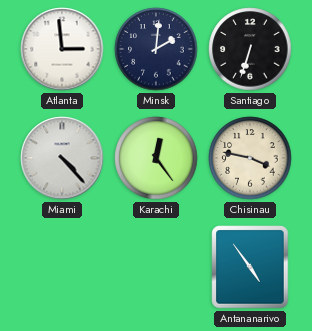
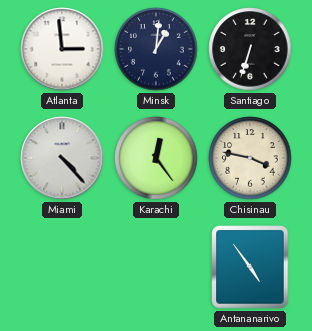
Minsk: 2:01 -> 1:01
